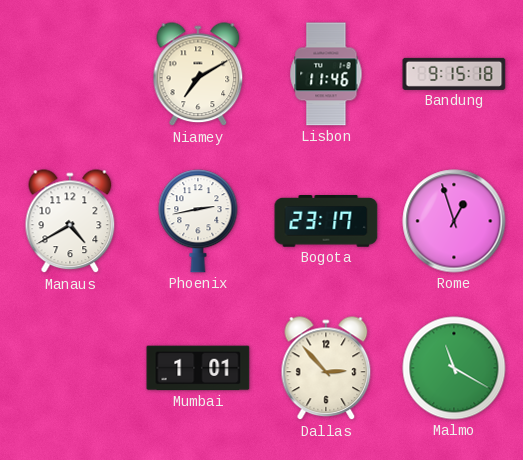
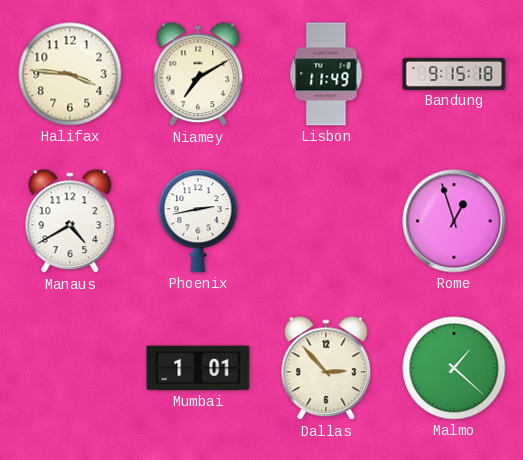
Halifax: none -> 3:46
Lisbon: 11:46 -> 11:49
Bogota: 23:17 -> none
Malmo: 11:20 -> 1:22
